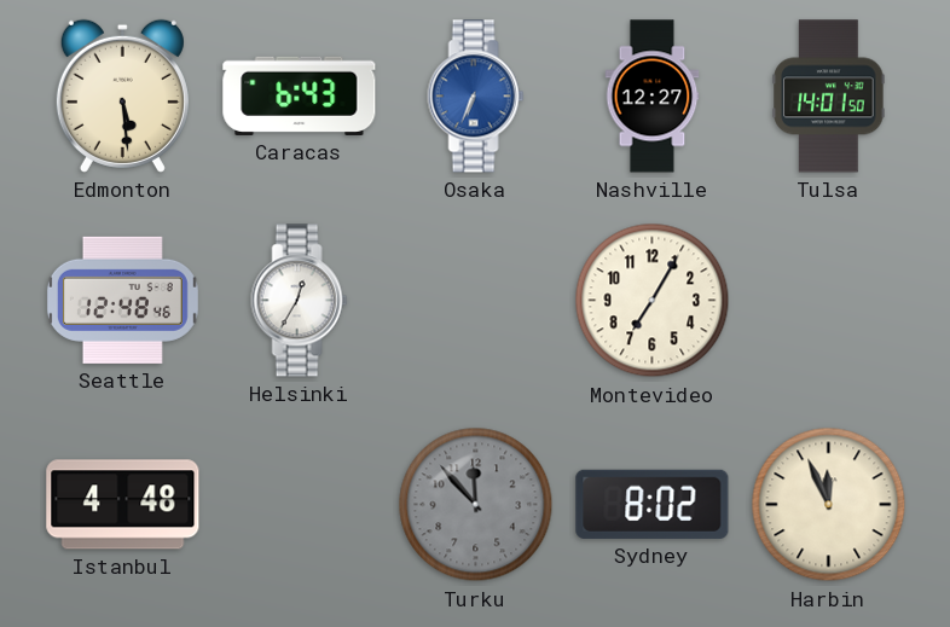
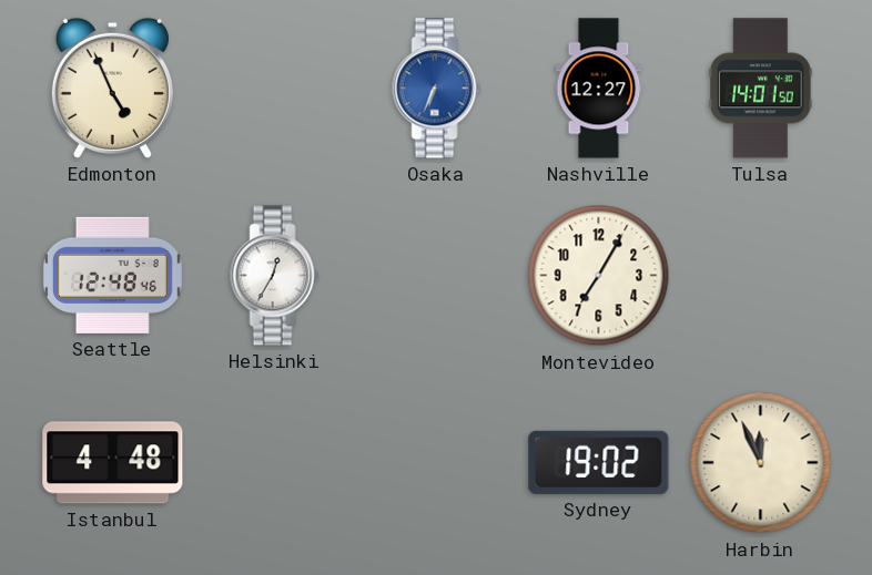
Edmonton: 5:29 -> 4:56
Caracas: 6:43 -> none
Turku: 11:53 -> none
Sydney: 8:02 -> 19:02
